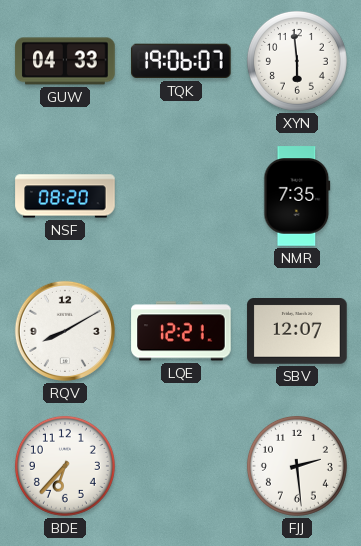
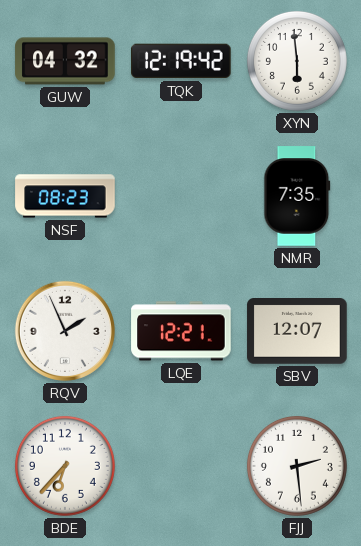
GUW: 04:33 -> 04:32
TQK: 19:06 -> 12:19
NSF: 08:20 -> 08:23
RQV: 8:10 -> 1:56
